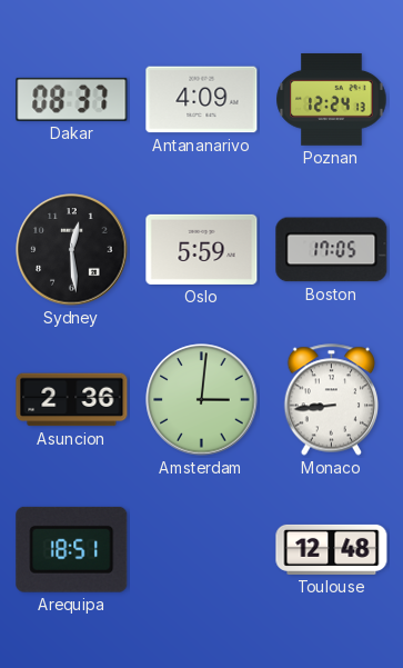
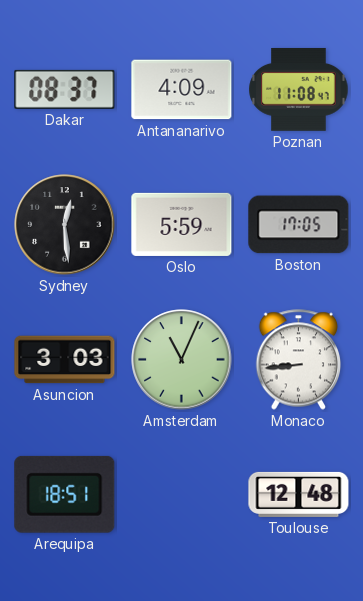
Poznan: 12:24 -> 11:08
Asuncion: 2:36 -> 3:03
Amsterdam: 3:01 -> 11:04
